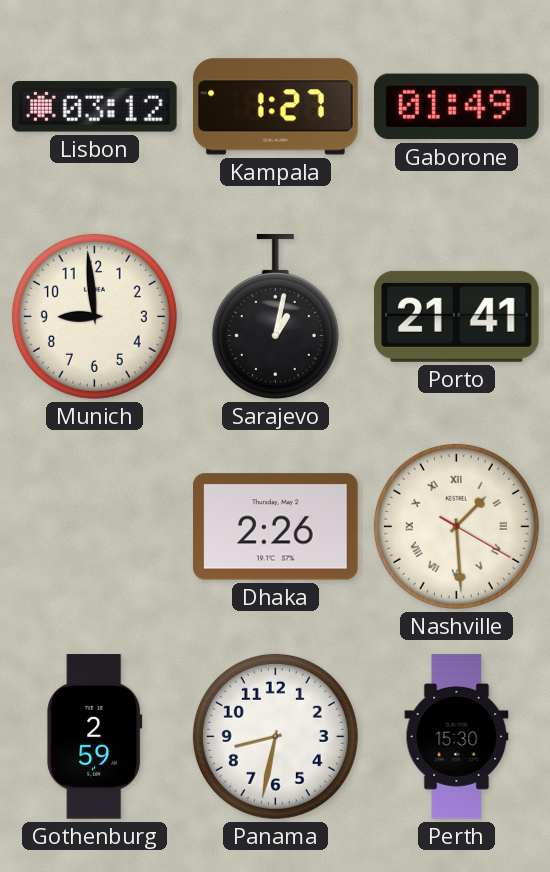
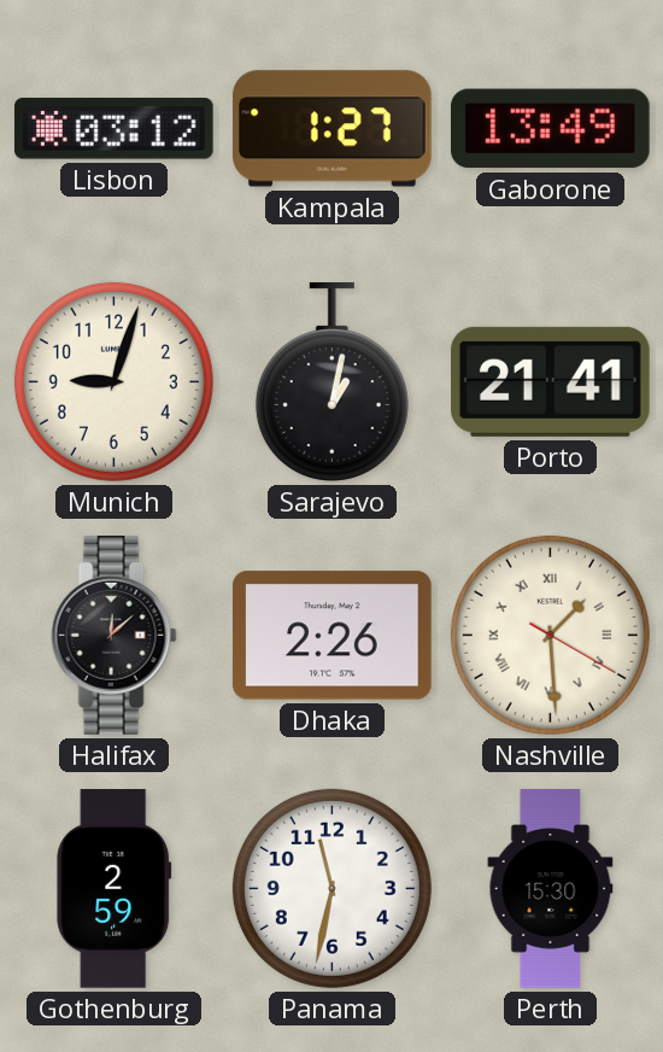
Gaborone: 01:49 -> 13:49
Munich: 8:59 -> 9:03
Halifax: none -> 12:08
Panama: 8:32 -> 11:32
